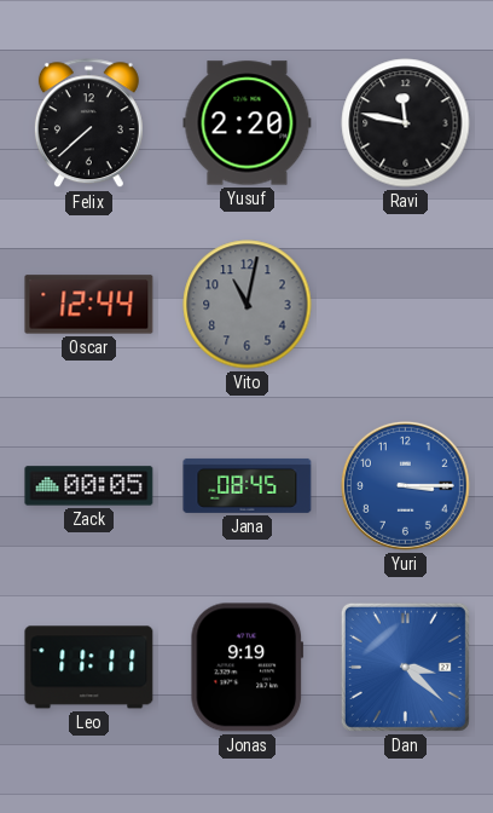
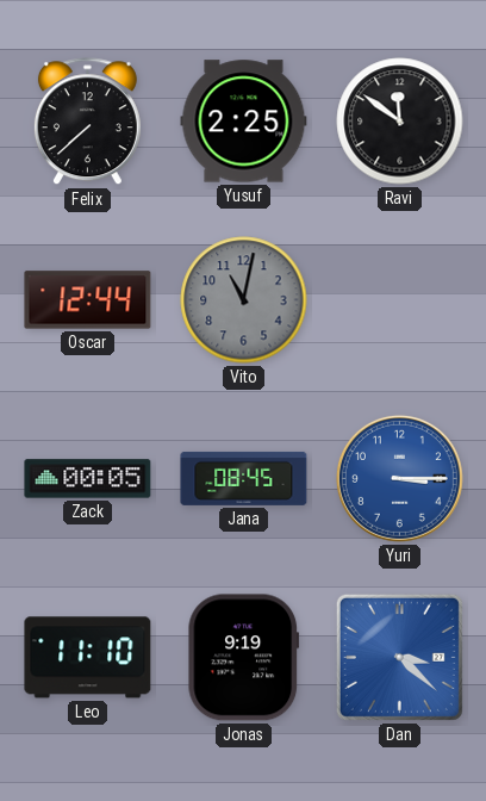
Yusuf: 2:20 -> 2:25
Ravi: 11:47 -> 11:51
Leo: 11:11 -> 11:10
